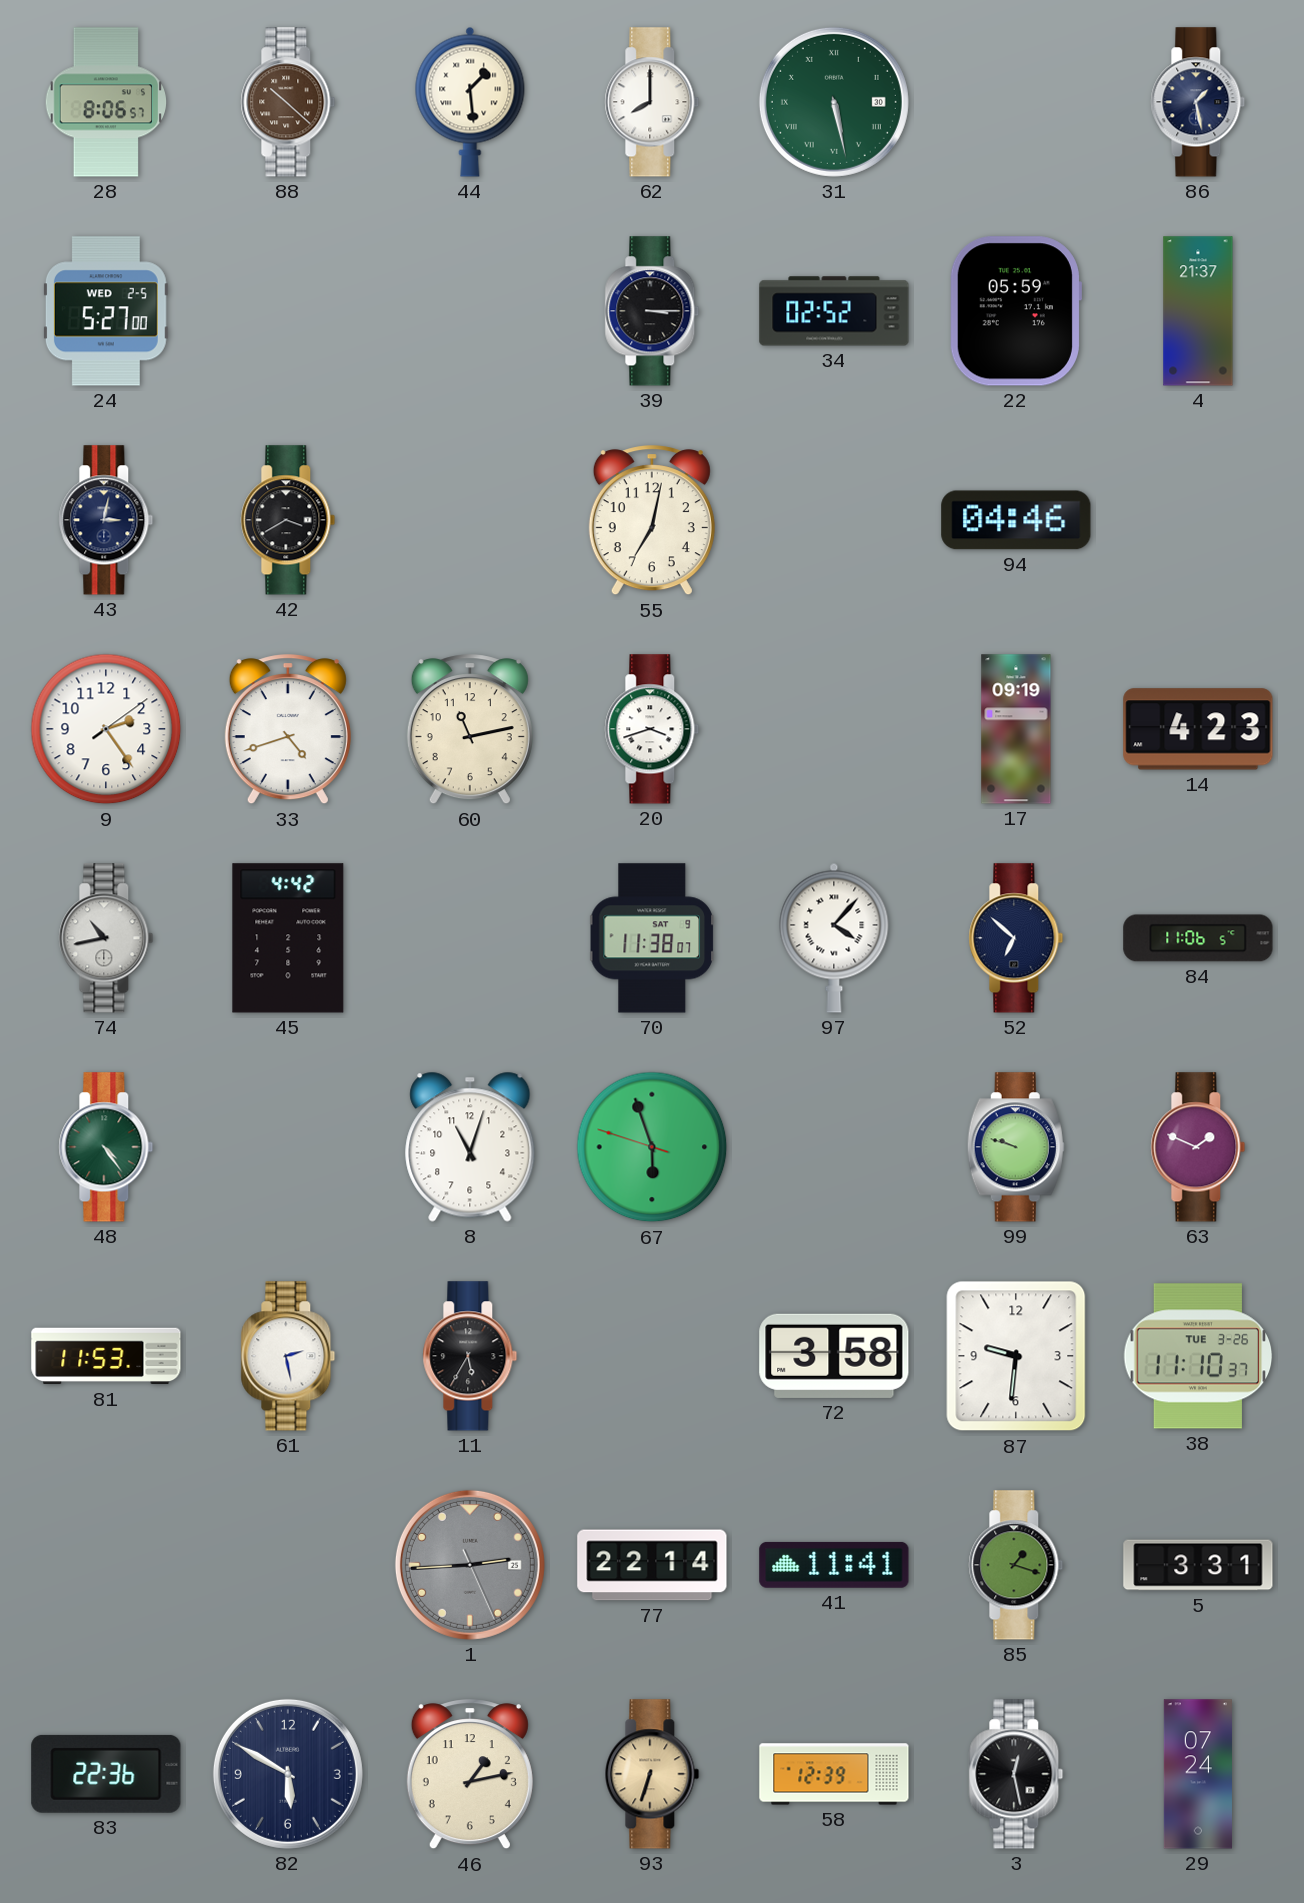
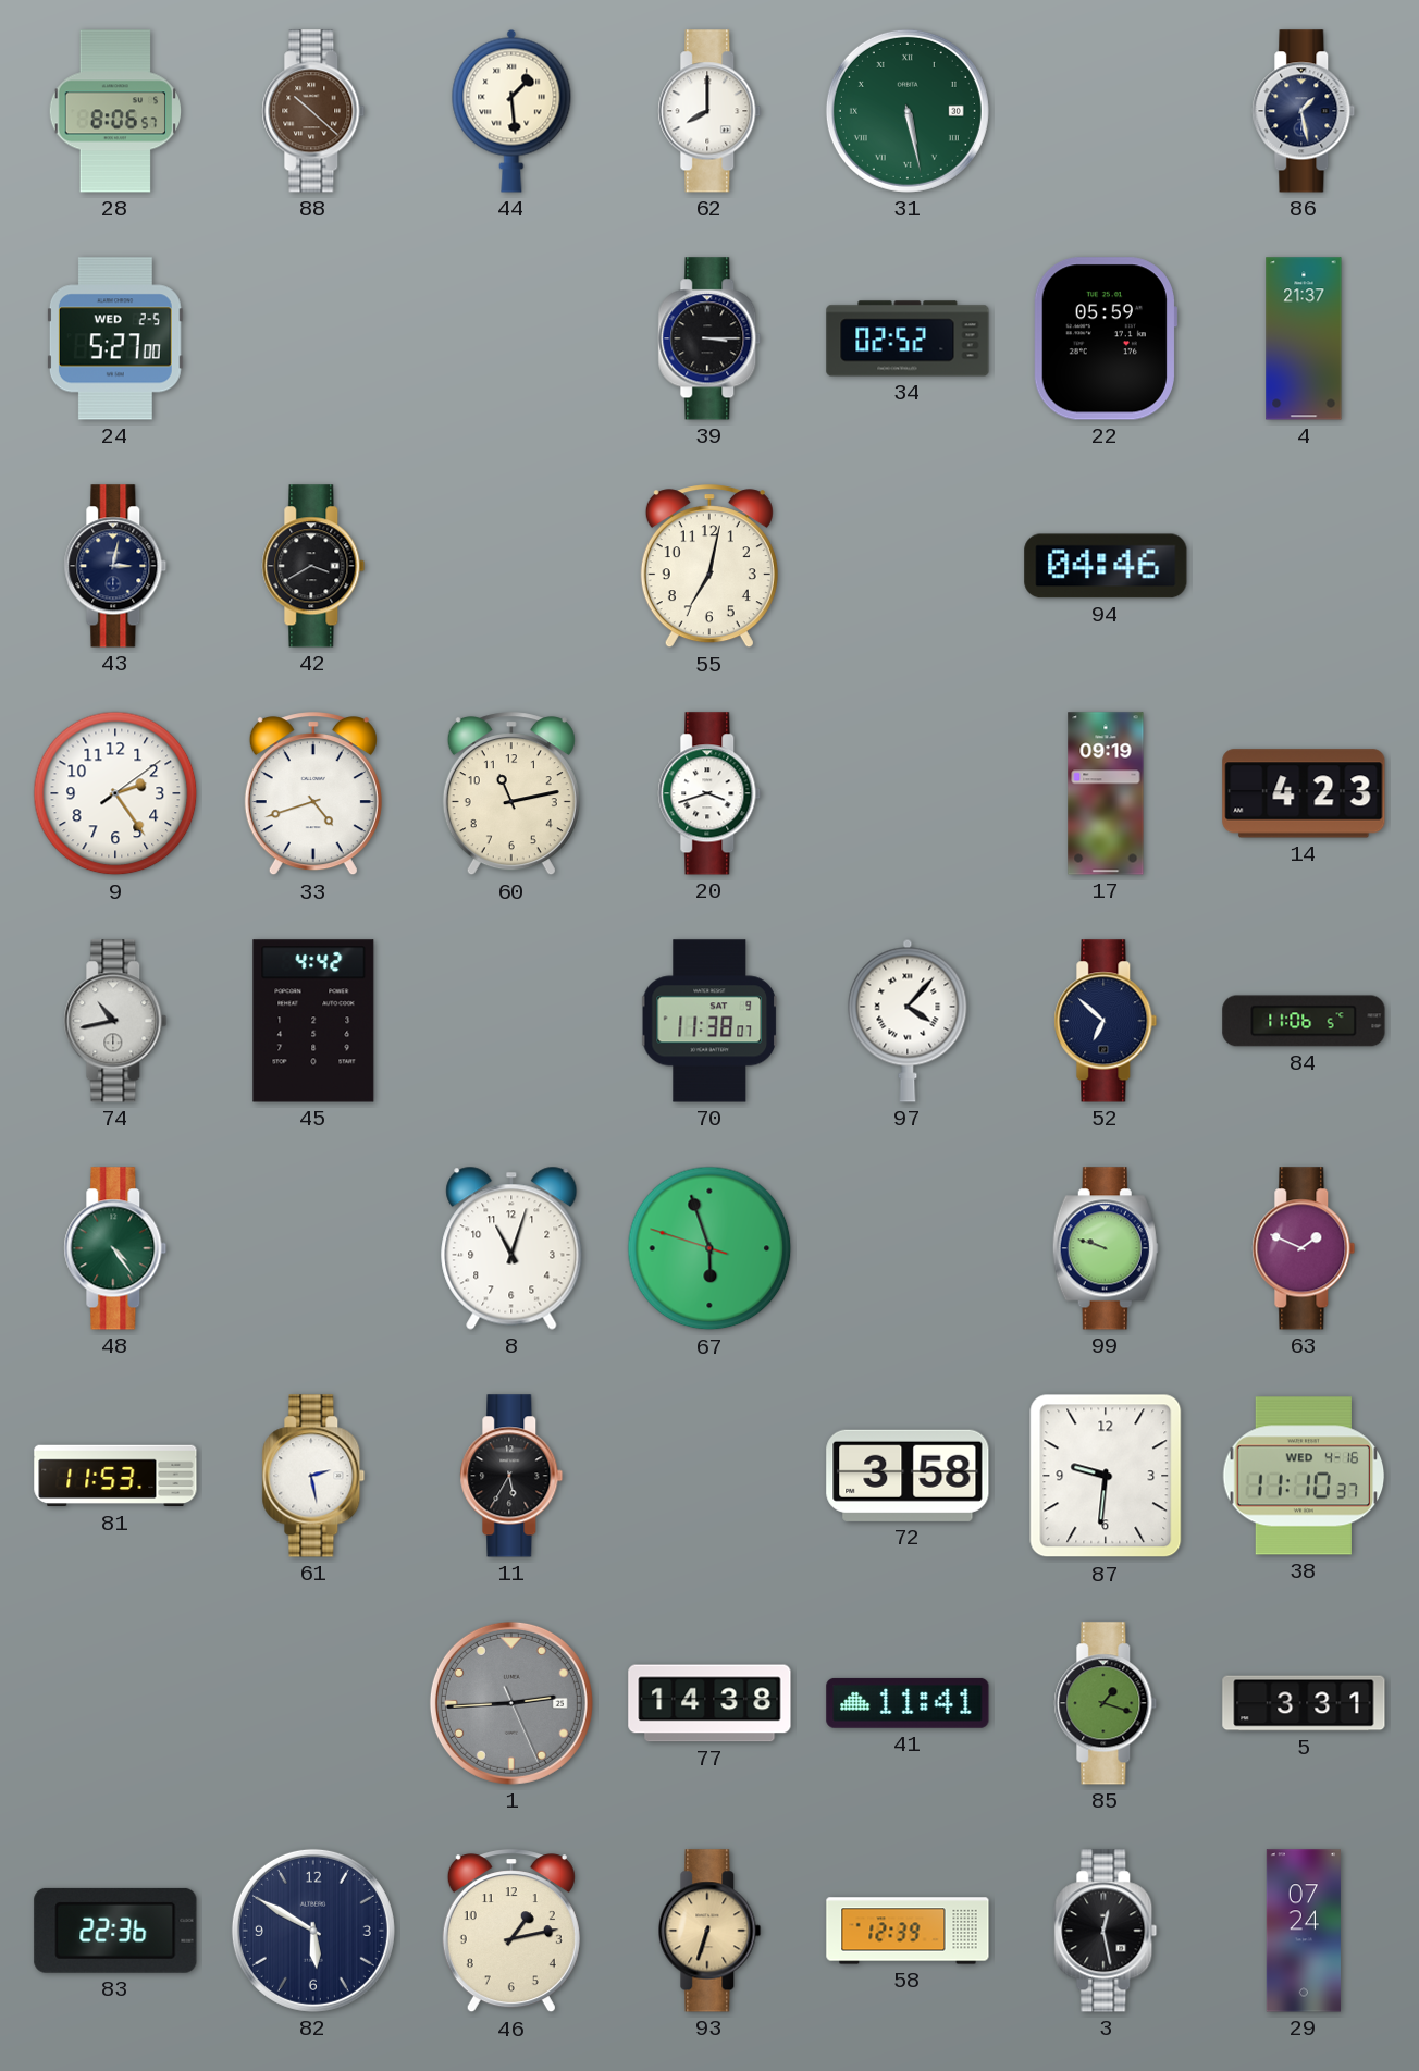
38 date: TUE 3-26 -> WED 4-16
77: 22:14 -> 14:38
